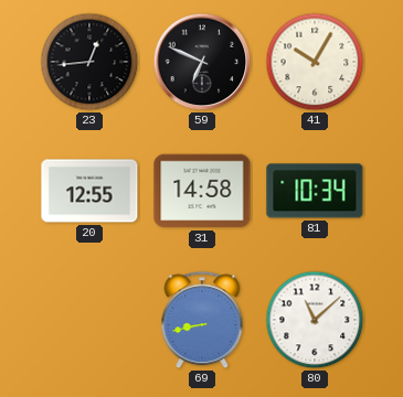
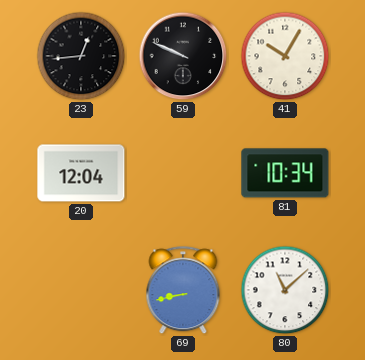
59: 6:49 -> 9:49
20: 12:55 -> 12:04
31: 14:58 -> none
